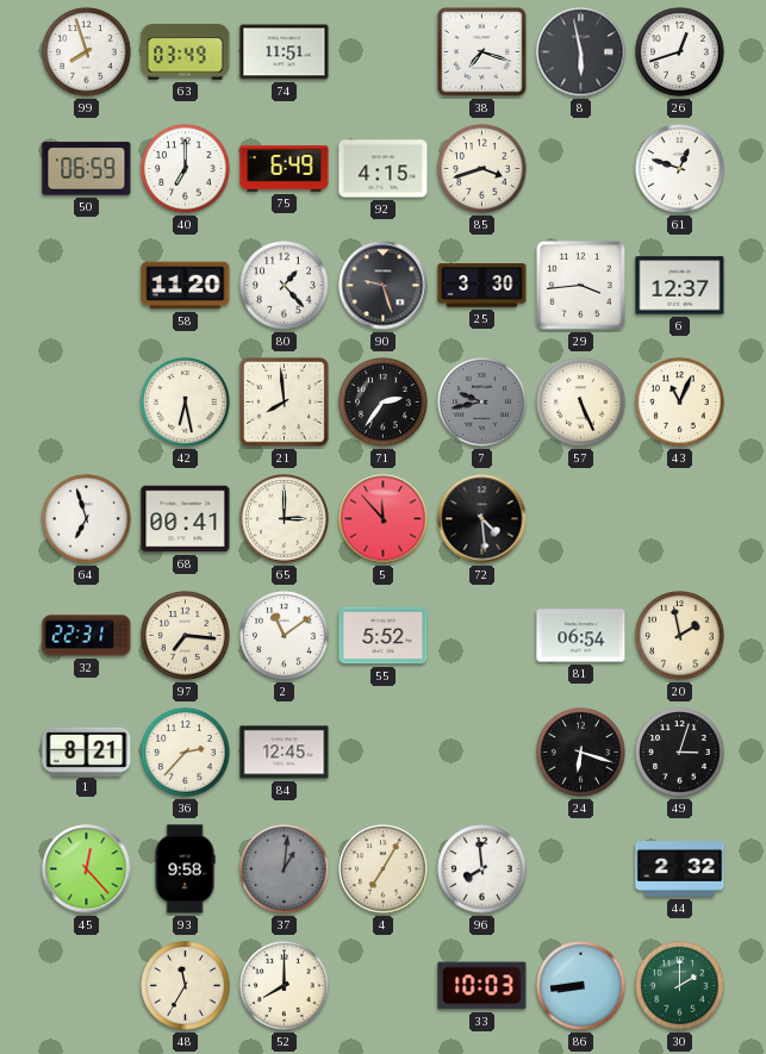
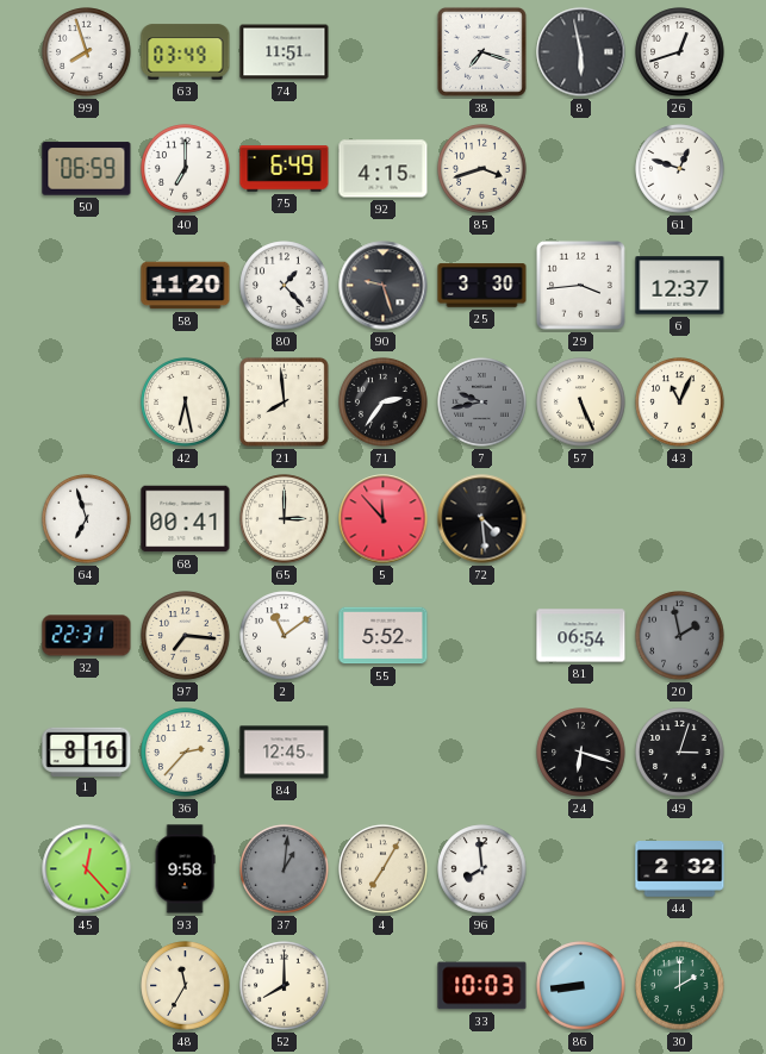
20 dial: cream -> grey
1: 8:21 -> 8:16
